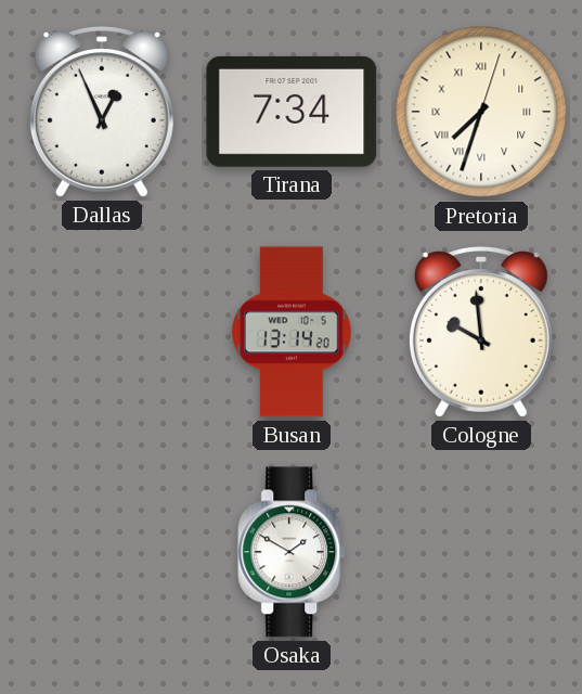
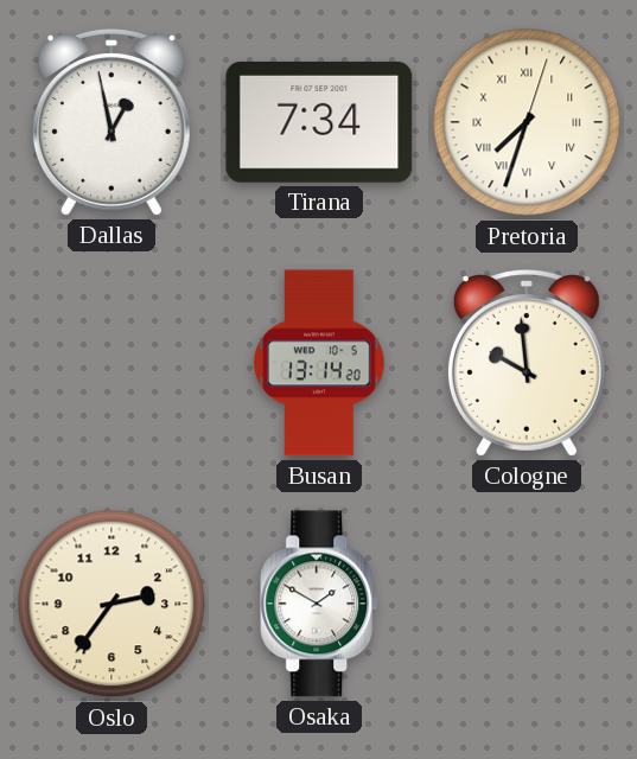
Dallas: 12:56 -> 12:58
Oslo: none -> 2:36
